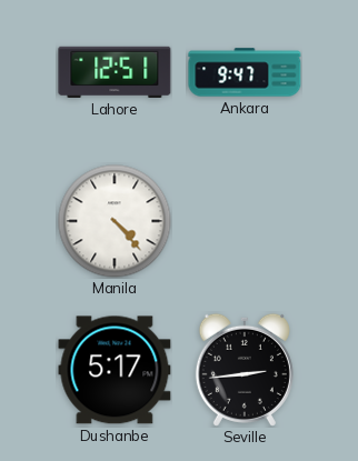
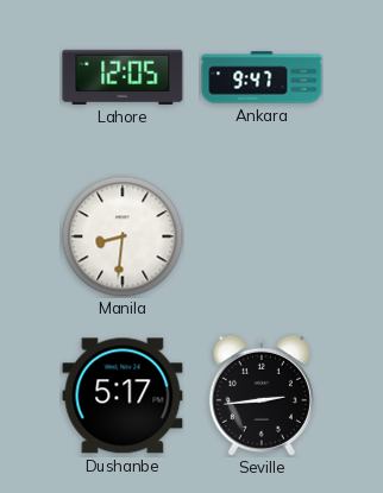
Lahore: 12:51 -> 12:05
Manila: 4:23 -> 8:31
